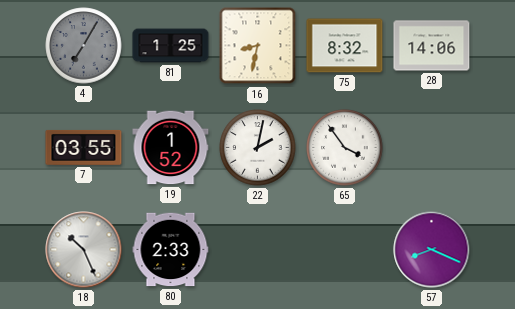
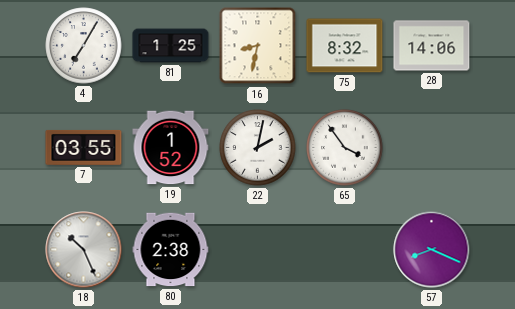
4 dial: grey -> white
80: 2:33 -> 2:38
